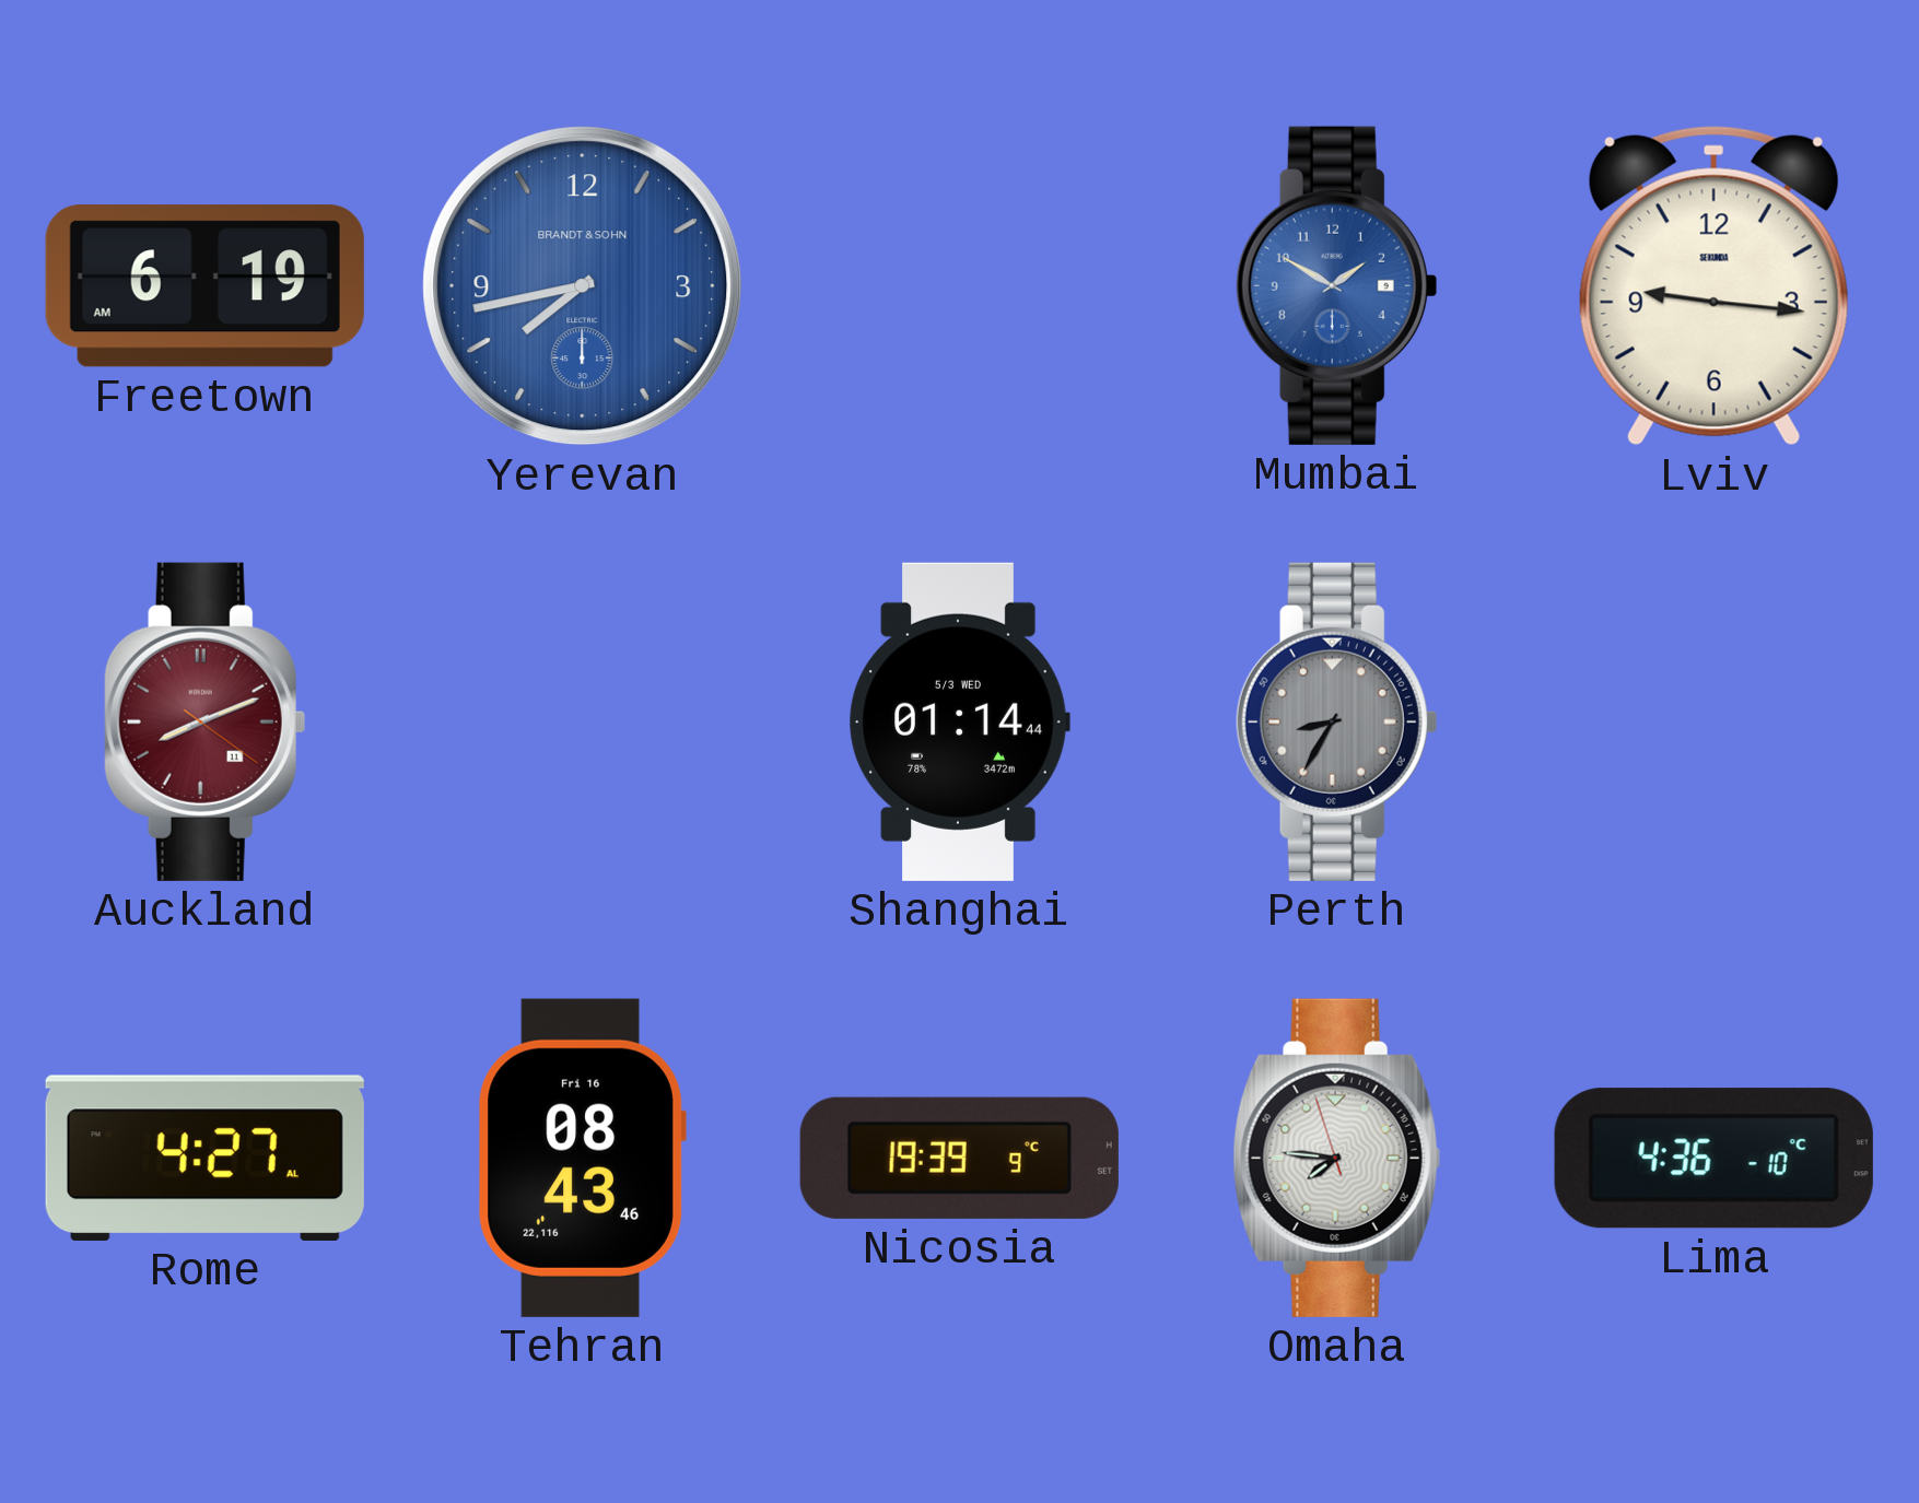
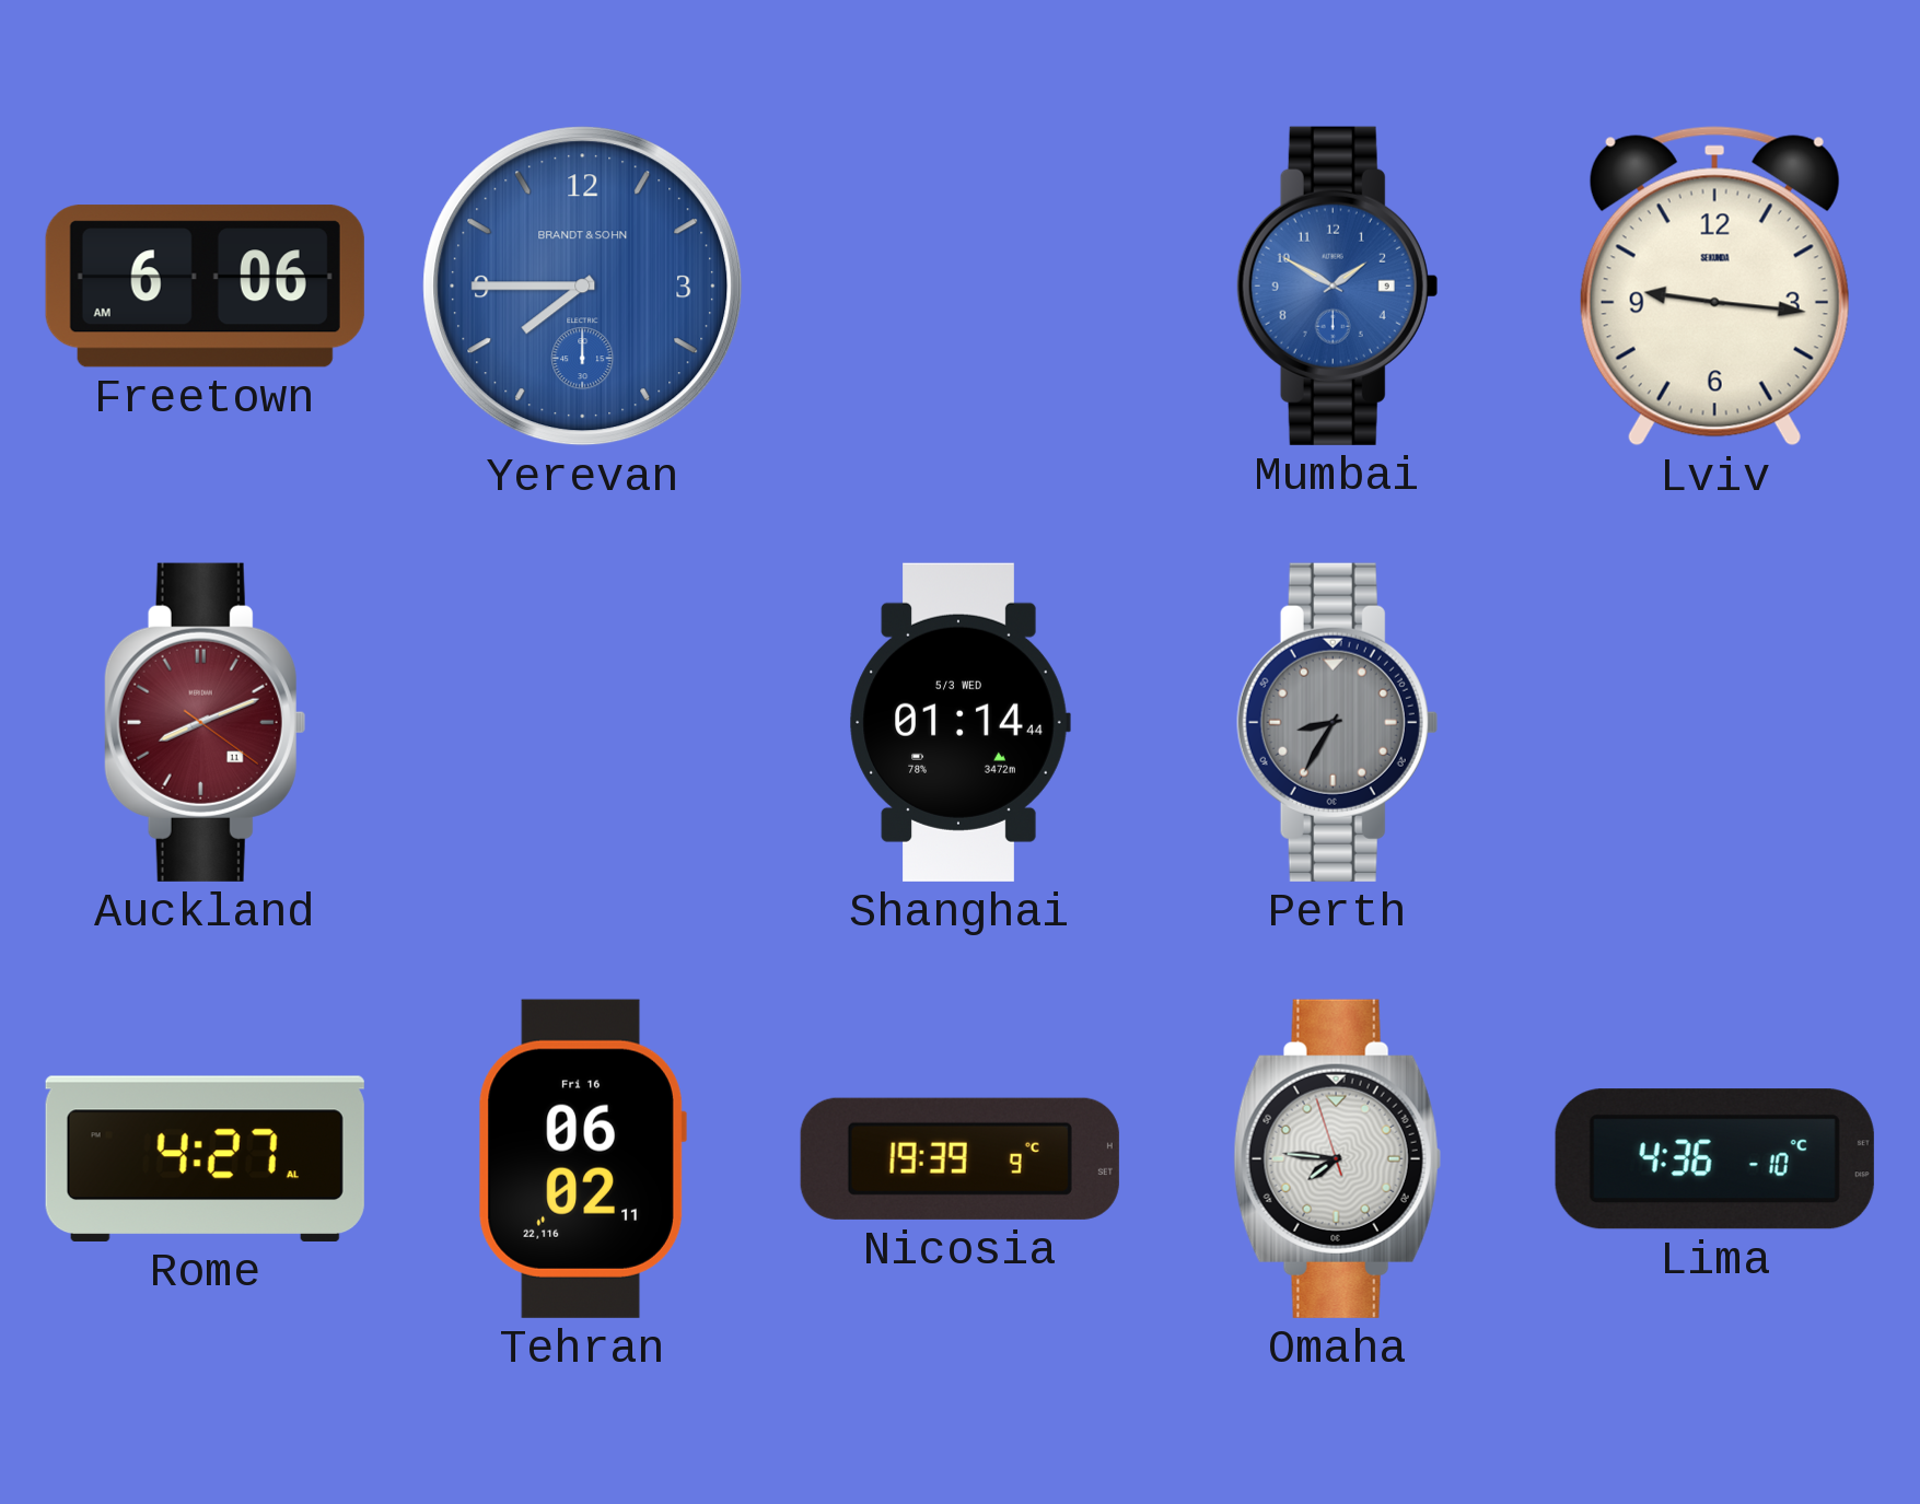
Freetown: 6:19 -> 6:06
Yerevan: 7:43 -> 7:45
Tehran: 08:43 -> 06:02
